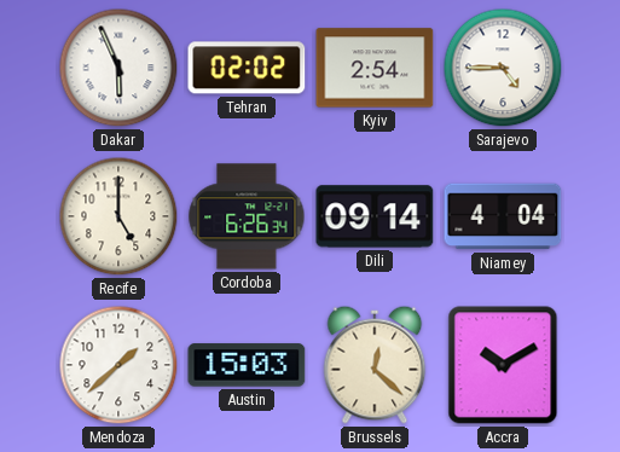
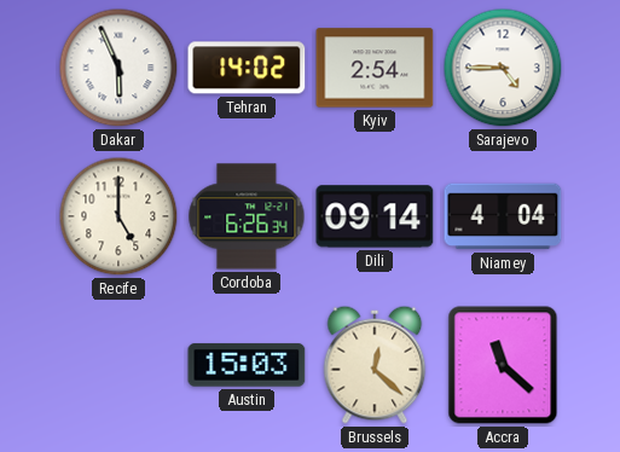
Tehran: 02:02 -> 14:02
Mendoza: 1:38 -> none
Accra: 10:10 -> 11:22
